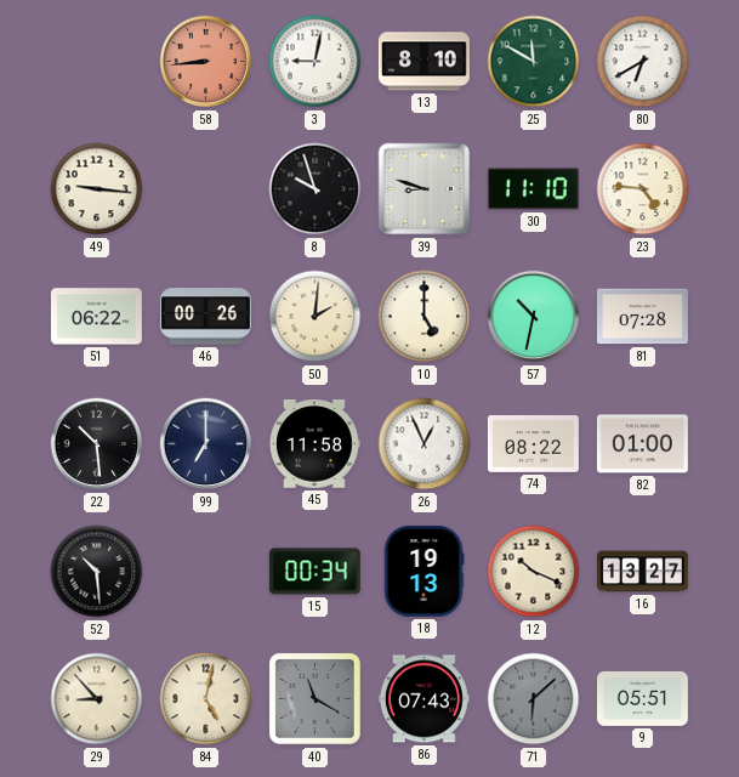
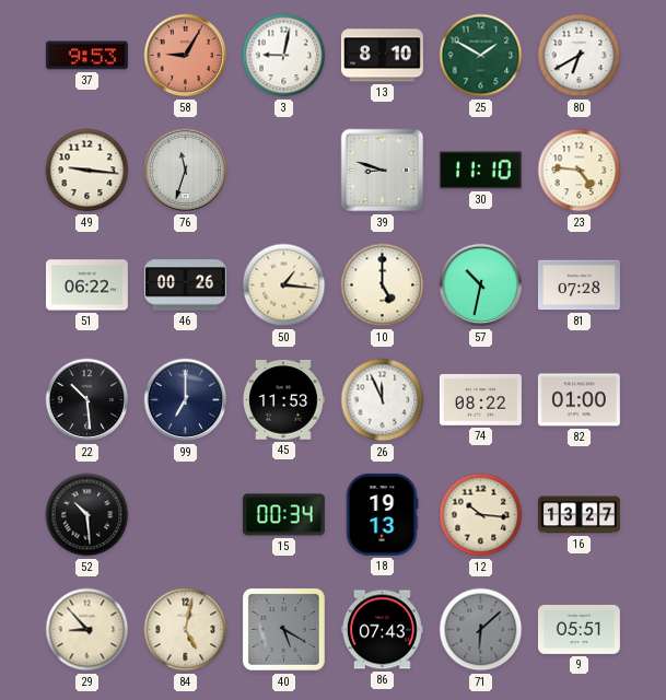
37: none -> 9:53
58: 8:44 -> 9:05
25: 11:50 -> 1:50
76: none -> 11:33
8: 9:57 -> none
50: 2:01 -> 1:16
45: 11:58 -> 11:53
26: 12:56 -> 11:56
12: 10:19 -> 10:16
40: 11:20 -> 5:20
